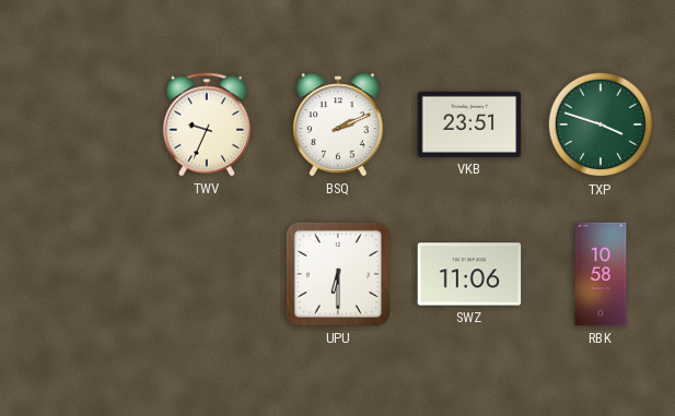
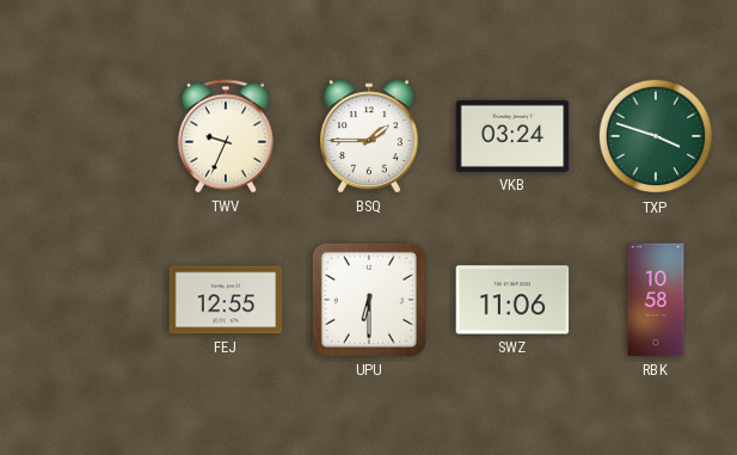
BSQ: 2:11 -> 1:45
VKB: 23:51 -> 03:24
FEJ: none -> 12:55
